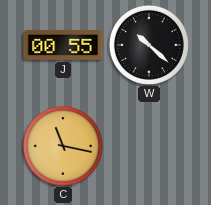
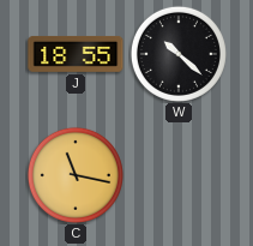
J: 00:55 -> 18:55
